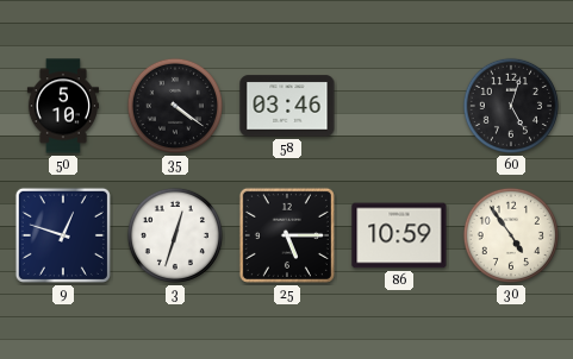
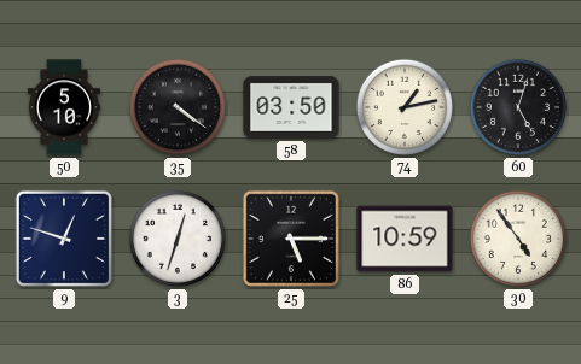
58: 03:46 -> 03:50
74: none -> 1:13
